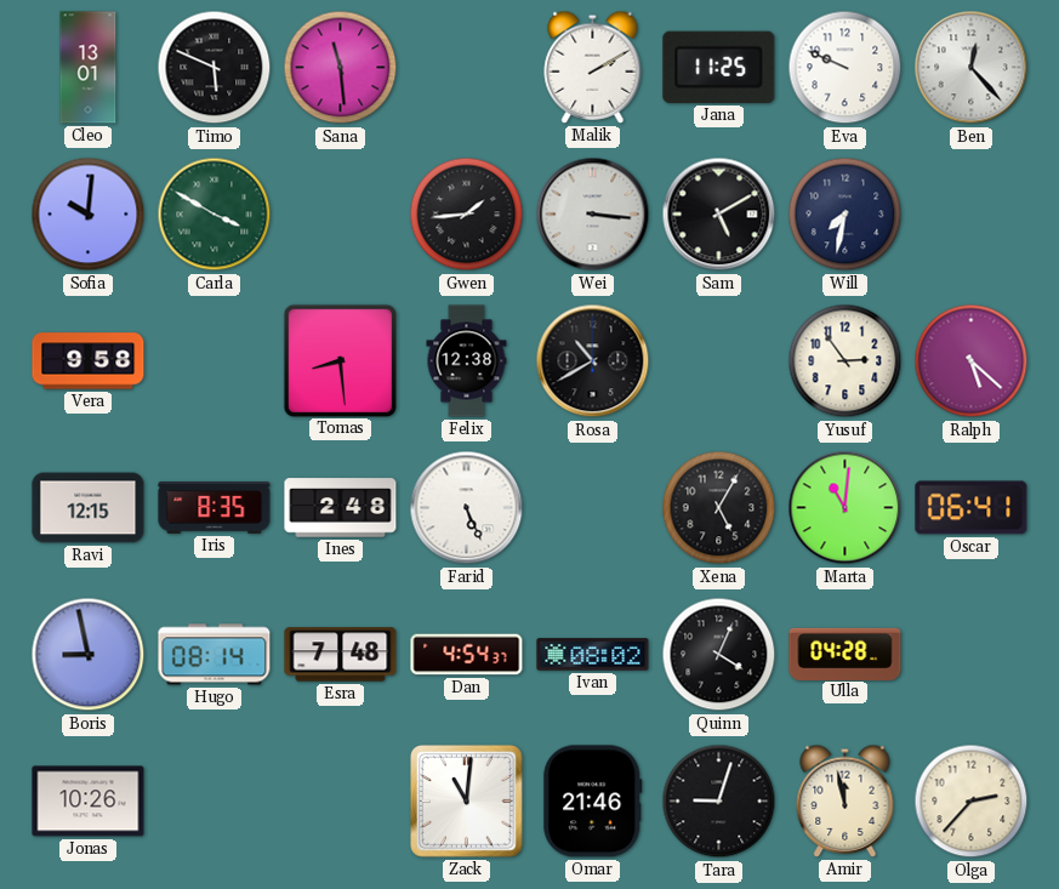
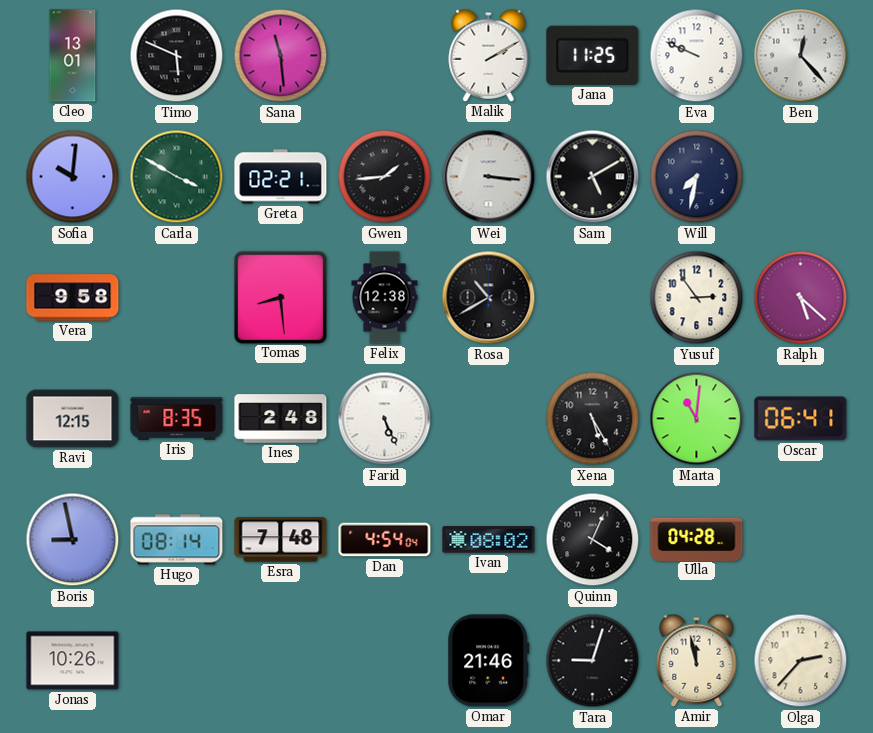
Greta: none -> 02:21
Xena: 5:05 -> 5:25
Dan: 4:54:37 -> 4:54:04
Zack: 11:01 -> none
